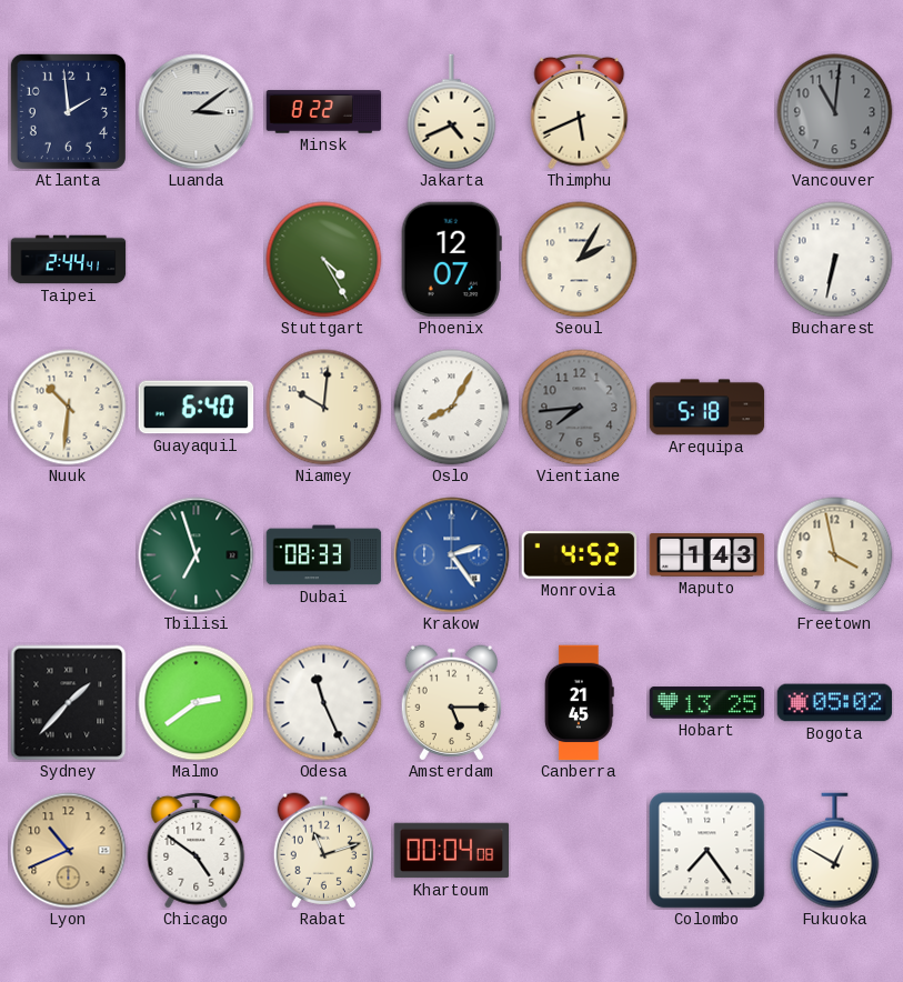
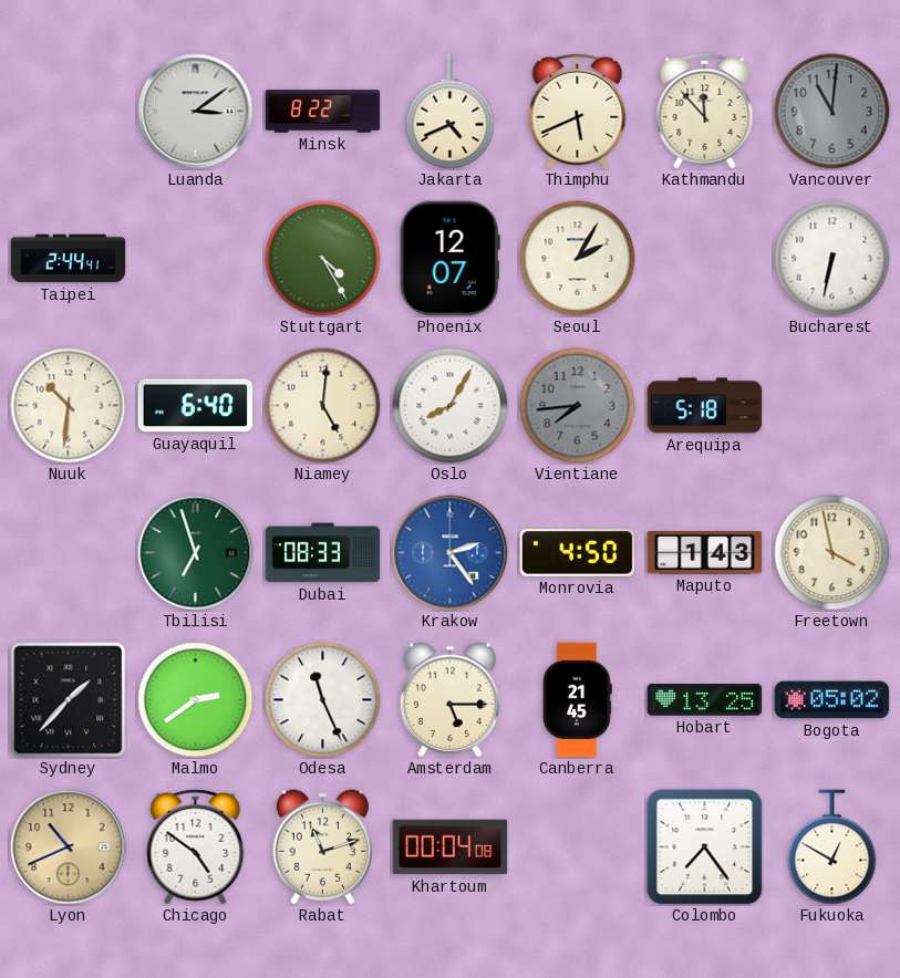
Atlanta: 1:59 -> none
Kathmandu: none -> 11:53
Niamey: 10:01 -> 5:01
Monrovia: 4:52 -> 4:50
